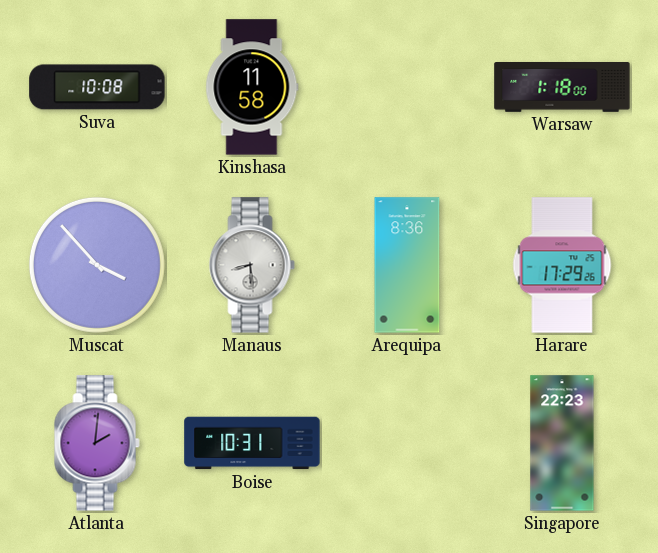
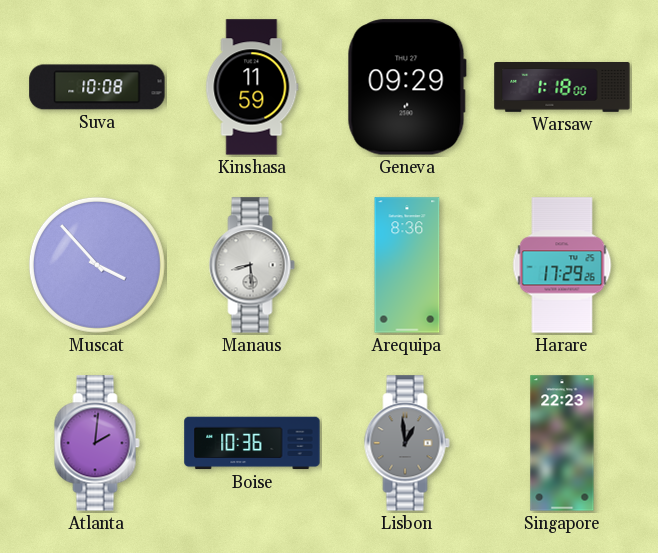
Kinshasa: 11:58 -> 11:59
Geneva: none -> 09:29
Boise: 10:31 -> 10:36
Lisbon: none -> 12:59
